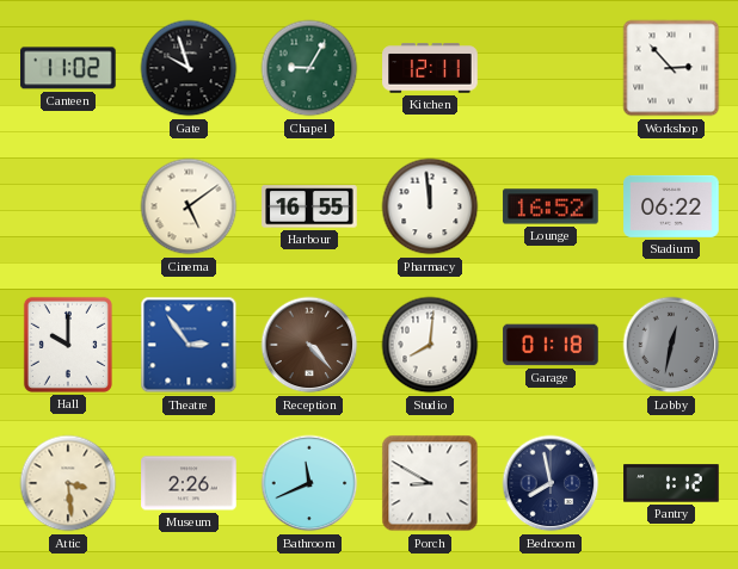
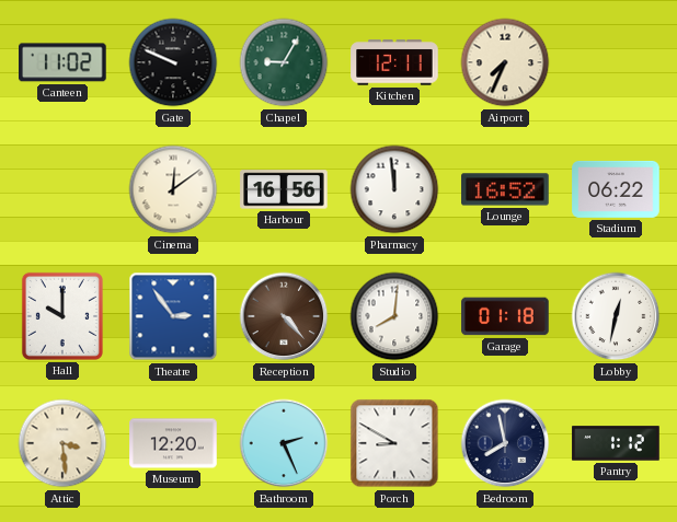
Gate: 9:57 -> 9:49
Airport: none -> 7:34
Workshop: 2:53 -> none
Cinema: 5:09 -> 12:09
Harbour: 16:55 -> 16:56
Lobby dial: grey -> white
Museum: 2:26 -> 12:20
Bathroom: 11:41 -> 2:26
